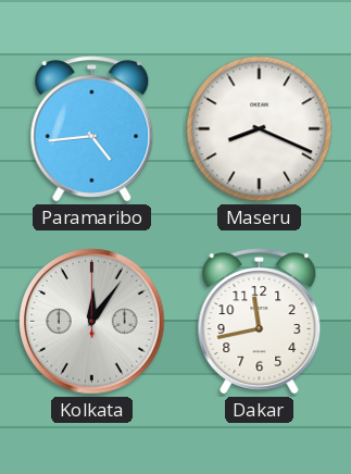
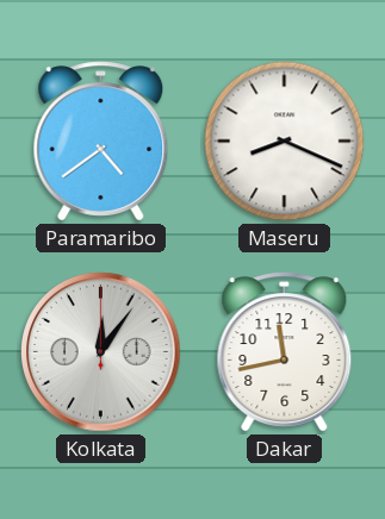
Paramaribo: 4:44 -> 4:39
